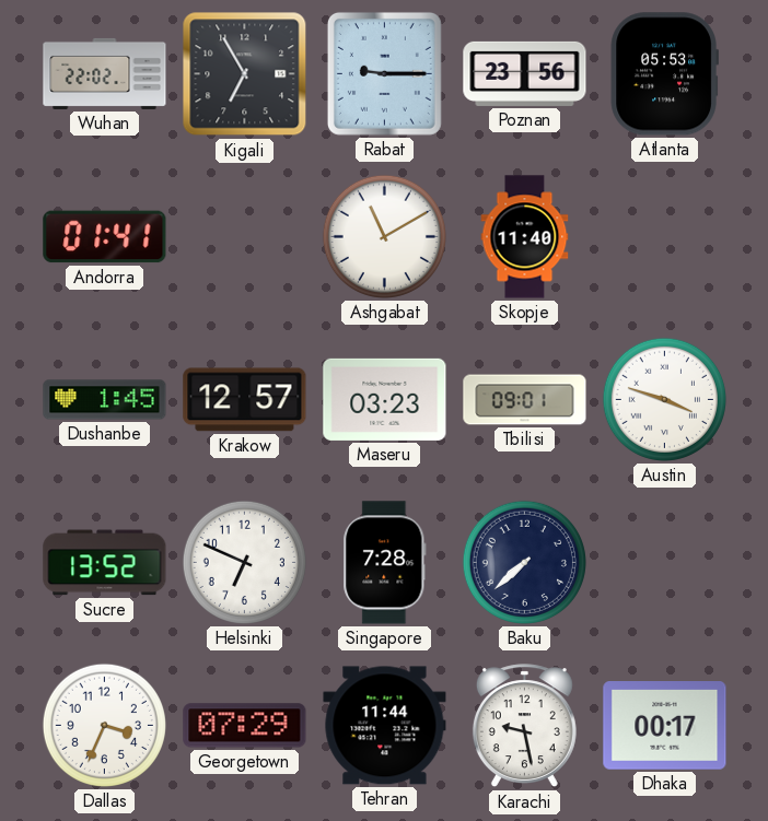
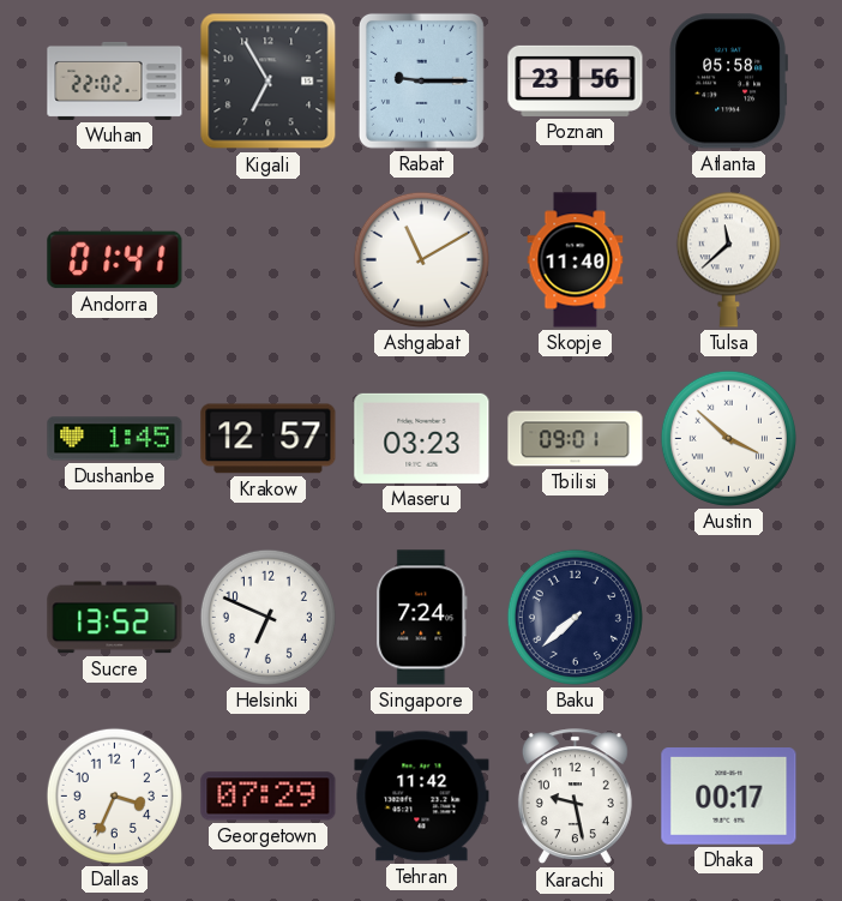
Atlanta: 05:53 -> 05:58
Tulsa: none -> 11:38
Austin: 3:48 -> 3:52
Singapore: 7:28 -> 7:24
Tehran: 11:44 -> 11:42
